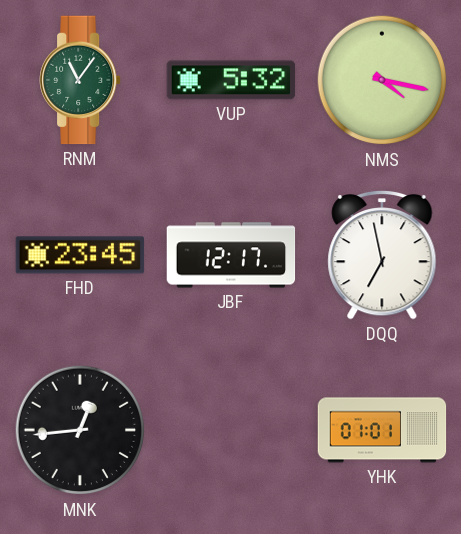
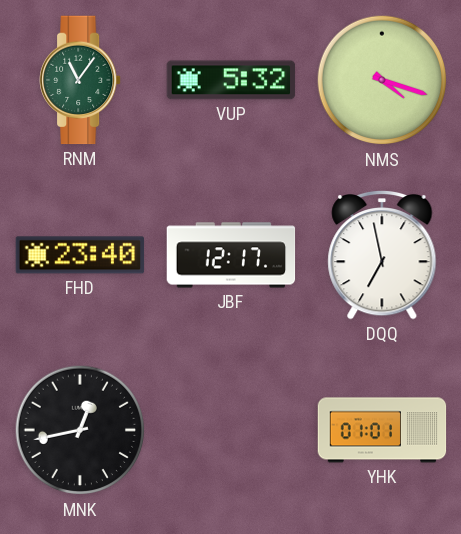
NMS: 4:17 -> 4:18
FHD: 23:45 -> 23:40
MNK: 12:44 -> 12:43
